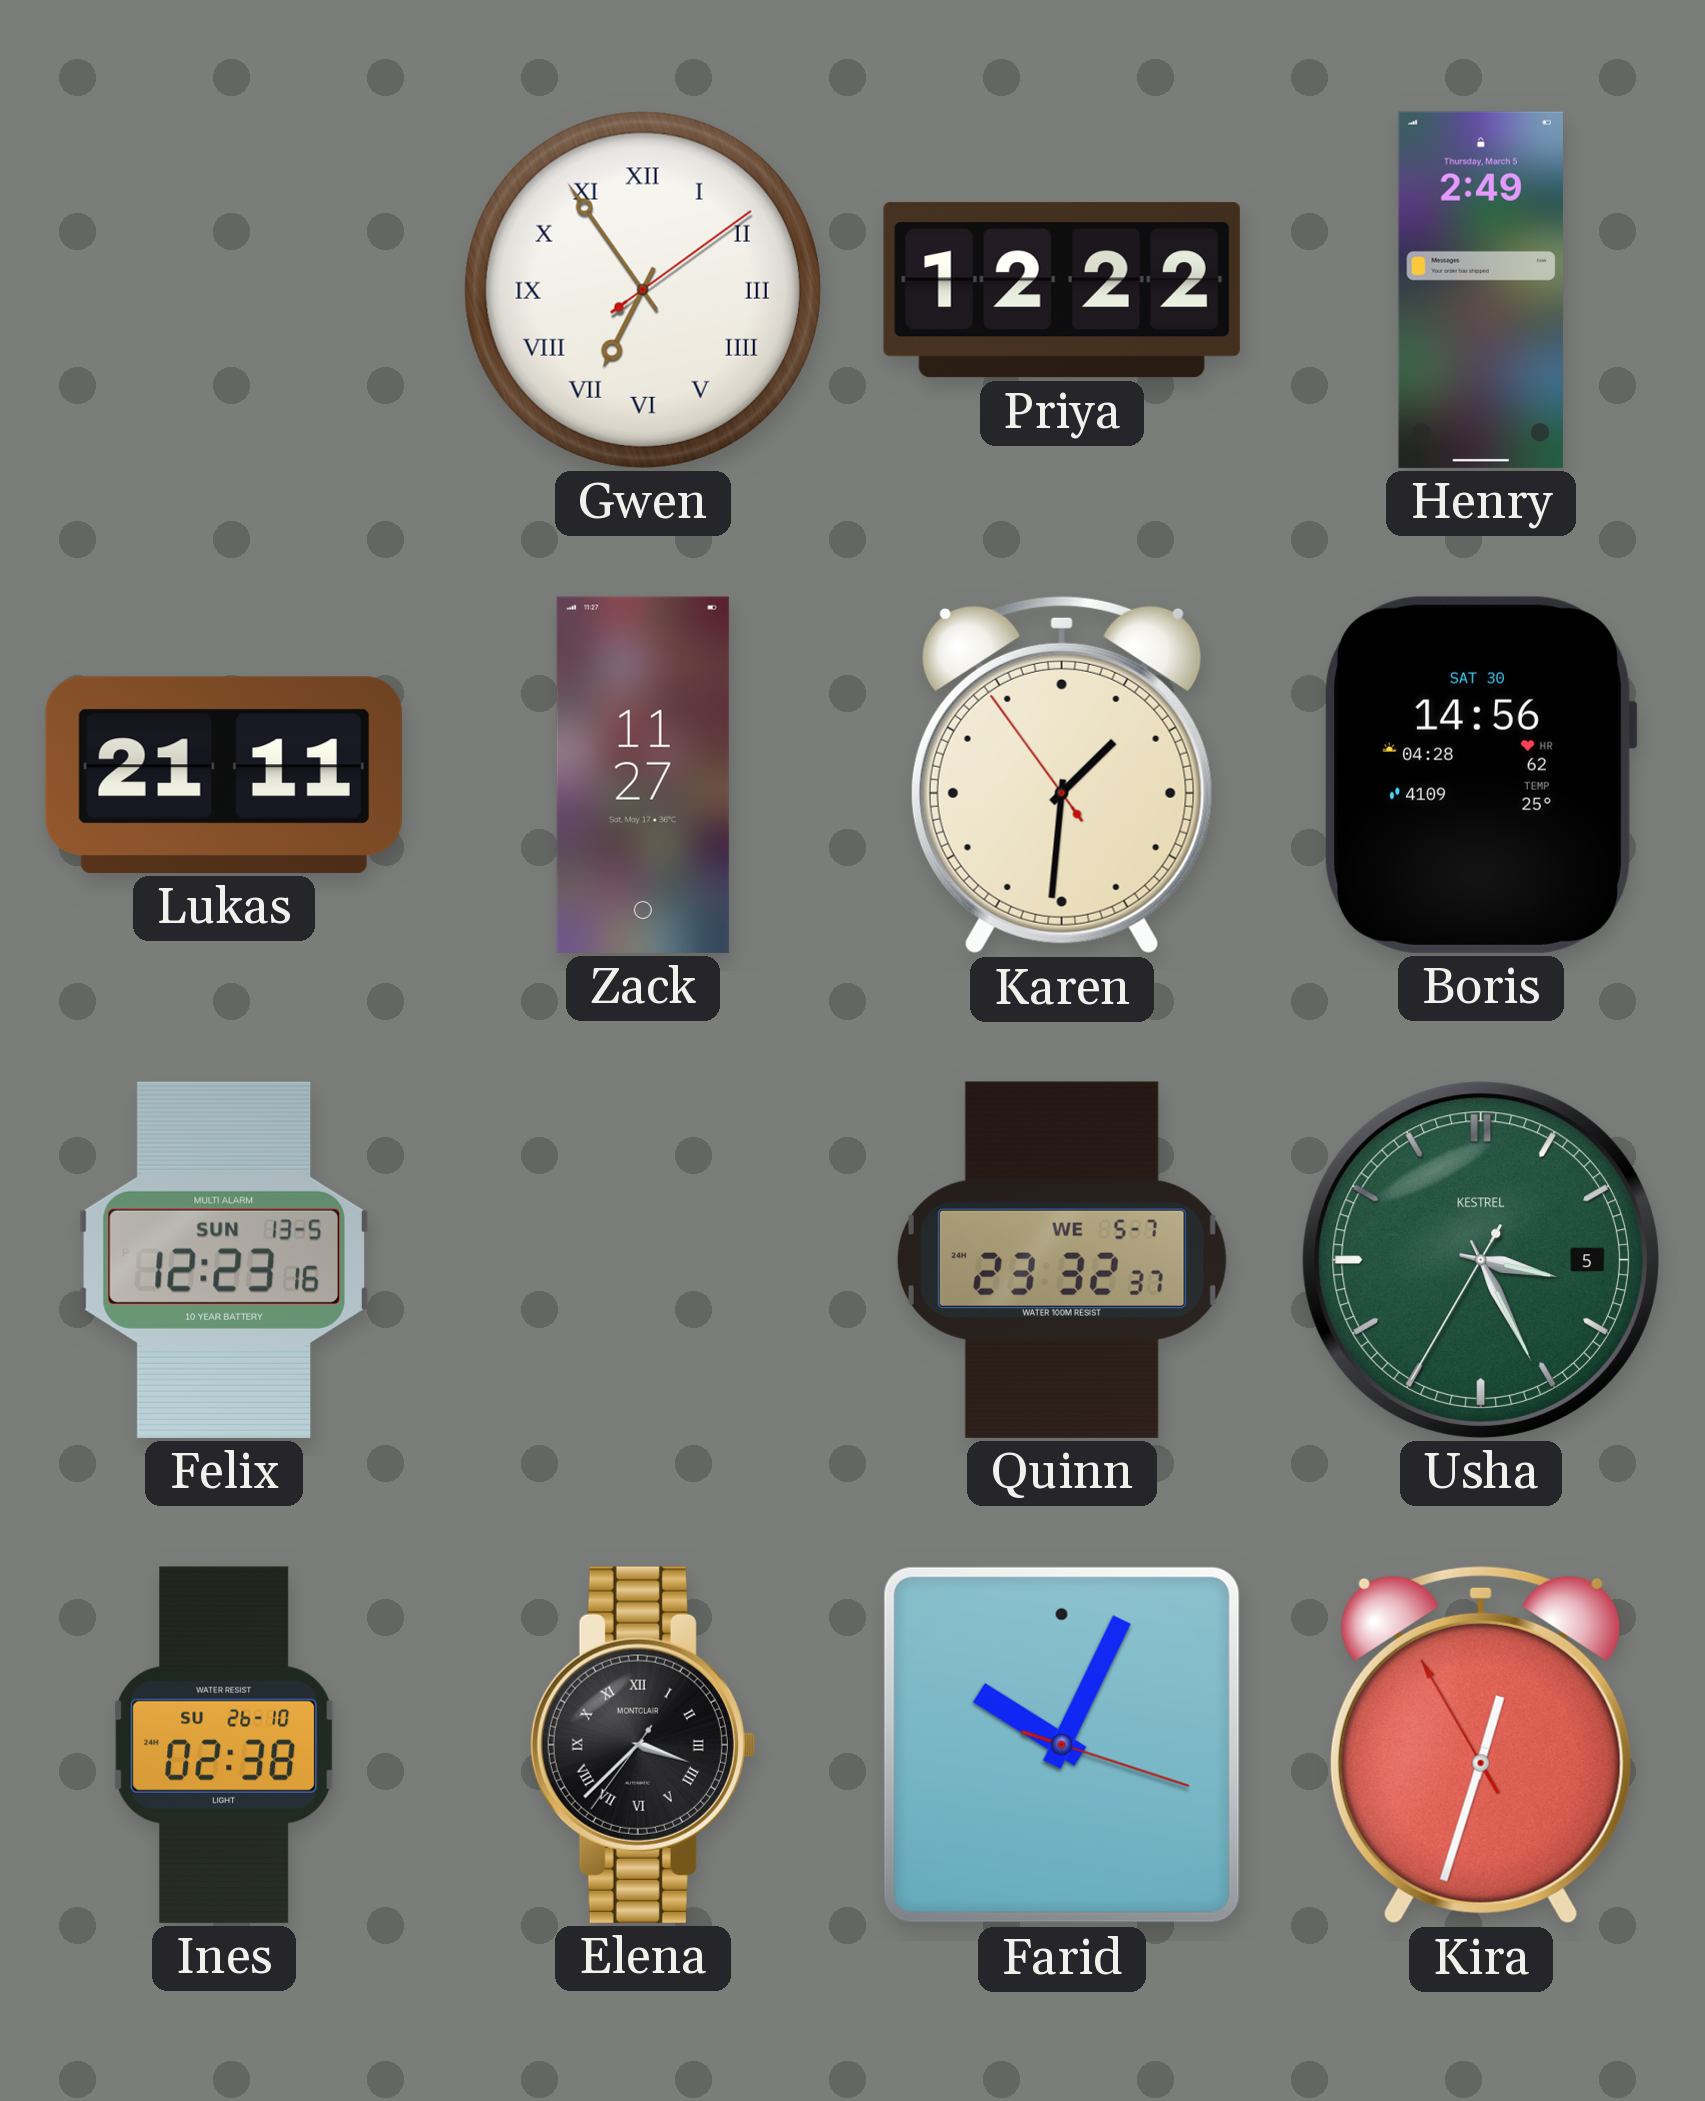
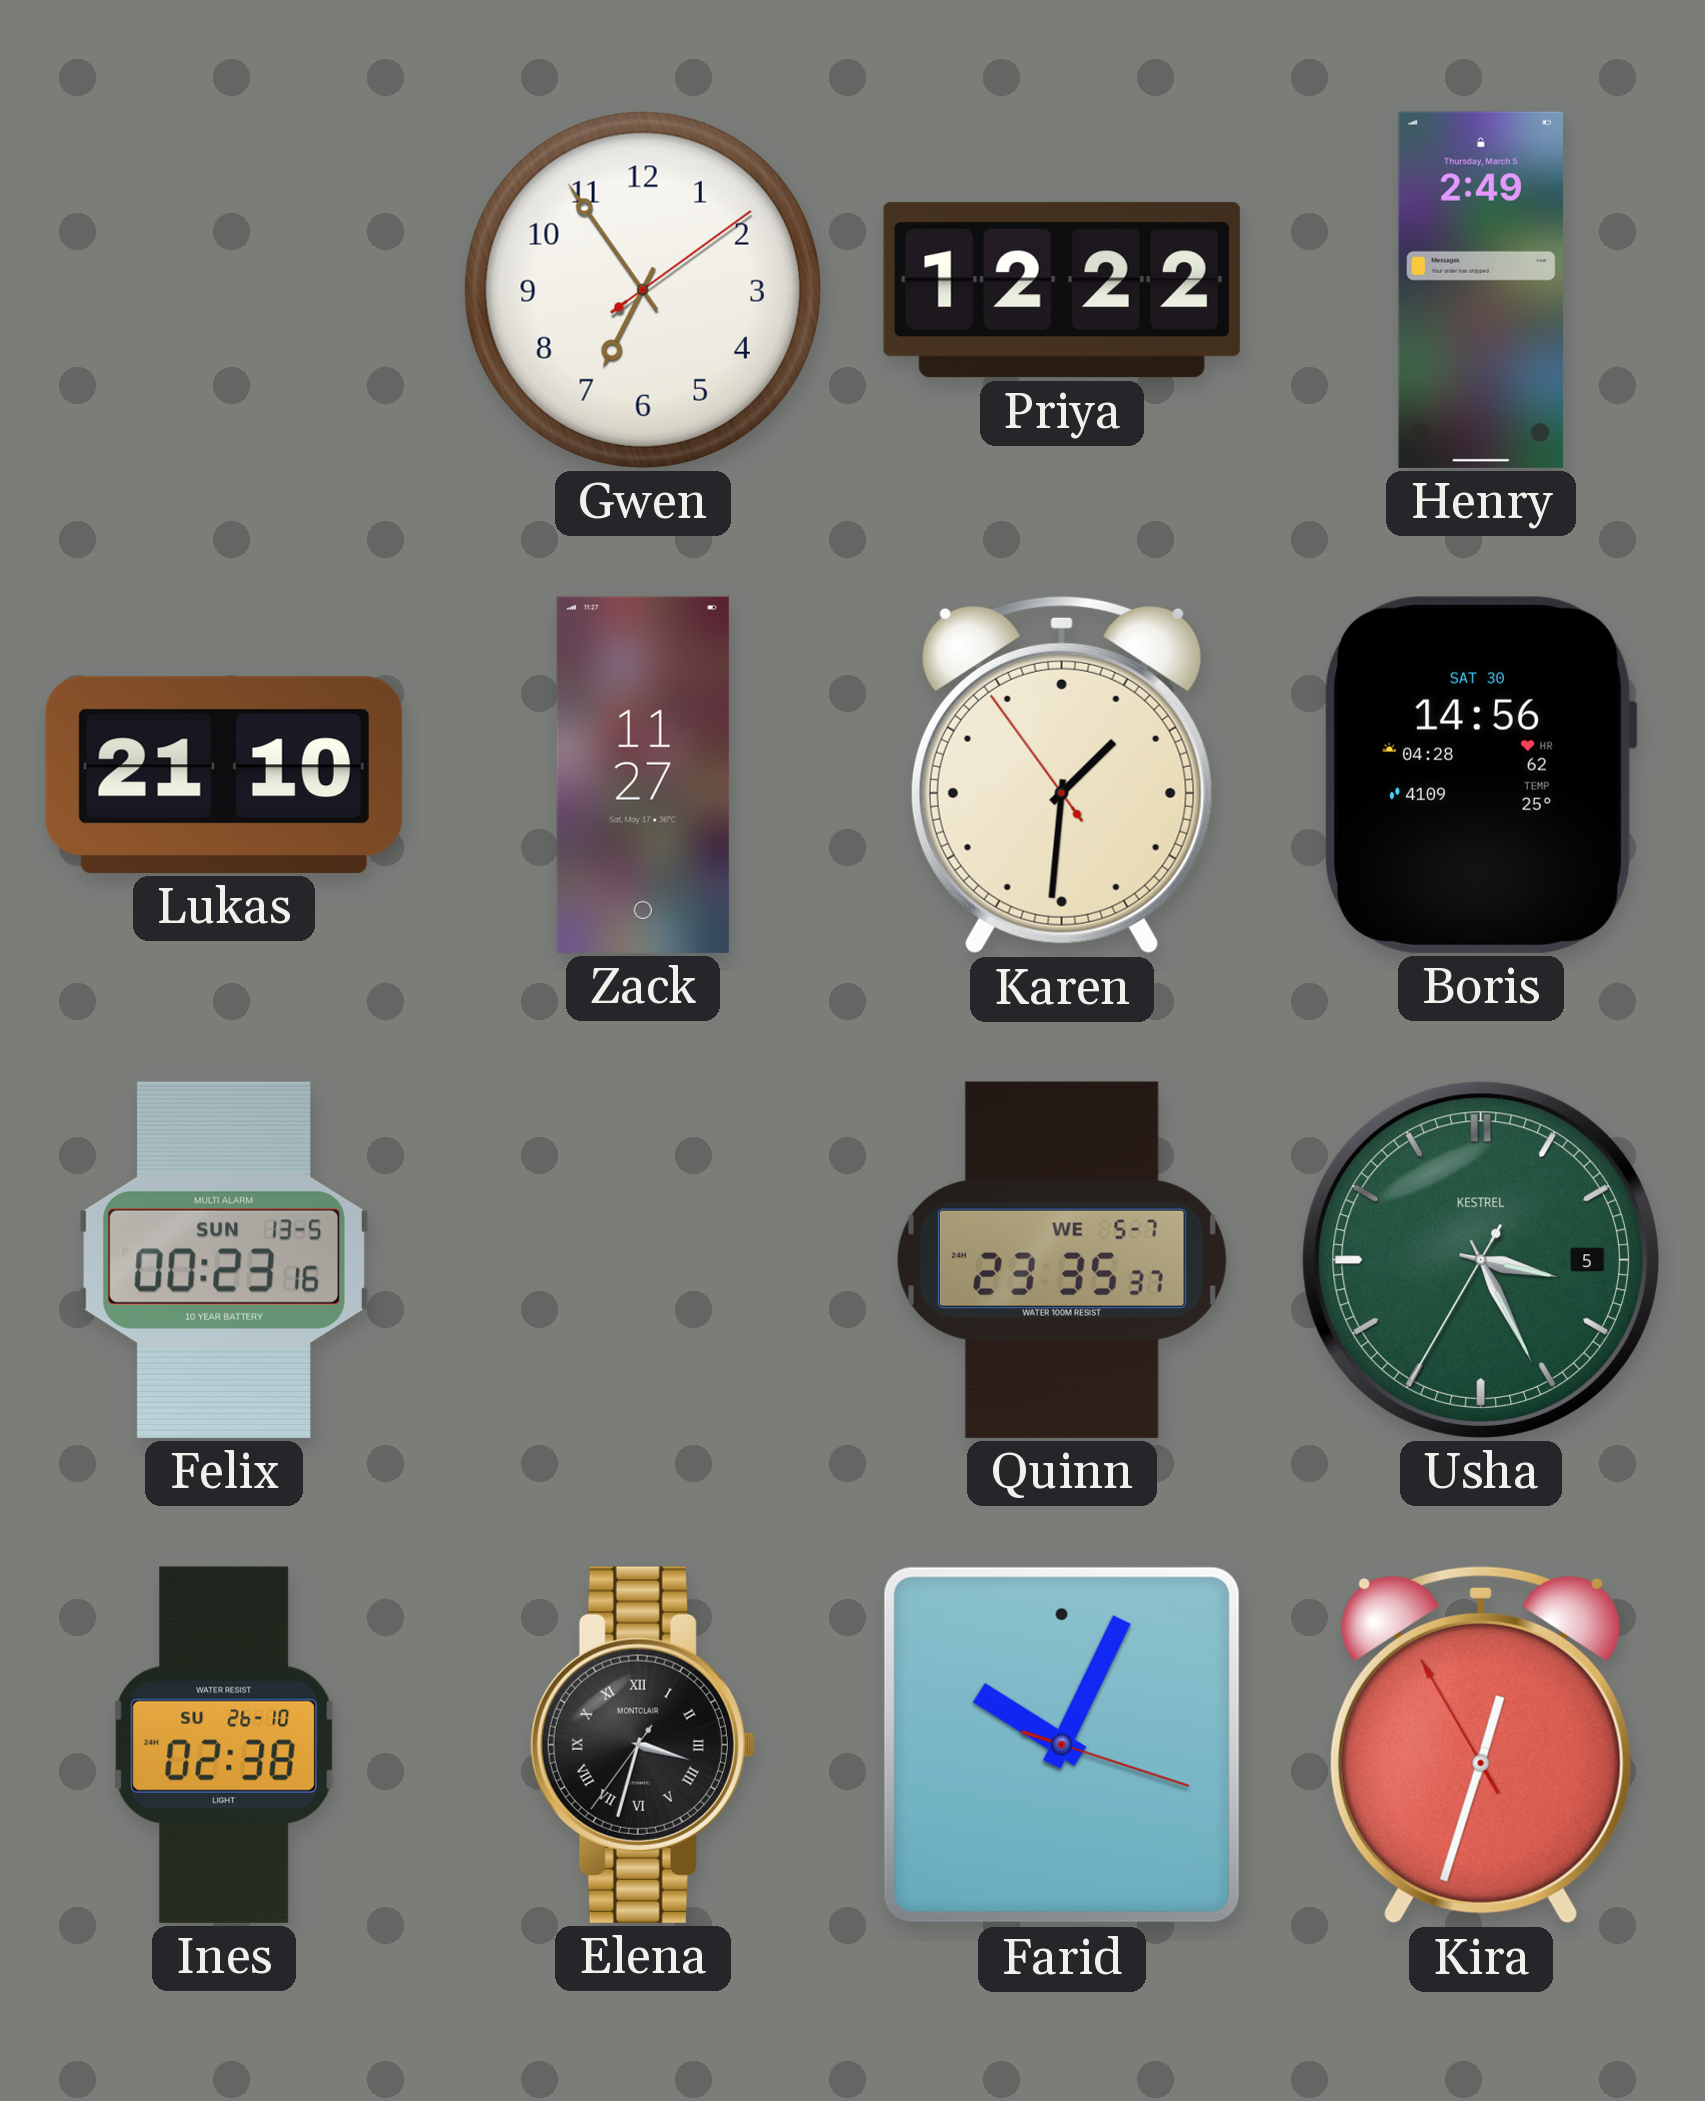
Gwen numerals: Roman -> Arabic
Lukas: 21:11 -> 21:10
Felix: 12:23 -> 00:23
Quinn: 23:32 -> 23:35
Elena: 3:37 -> 3:32
